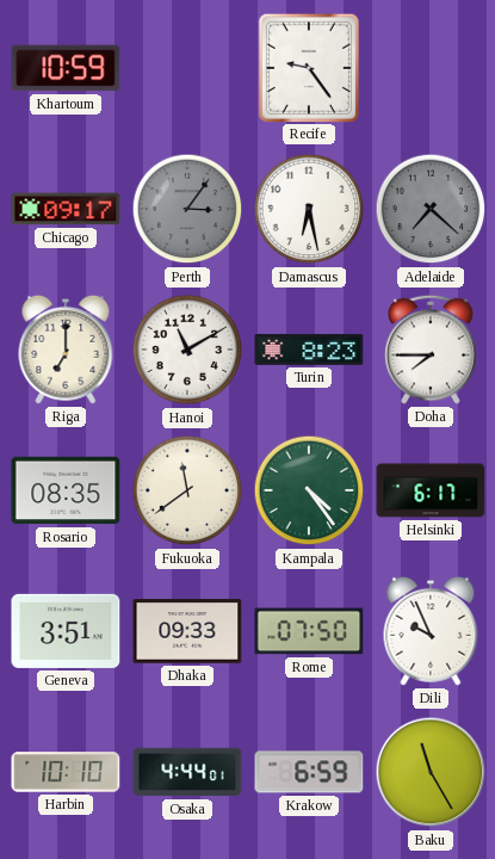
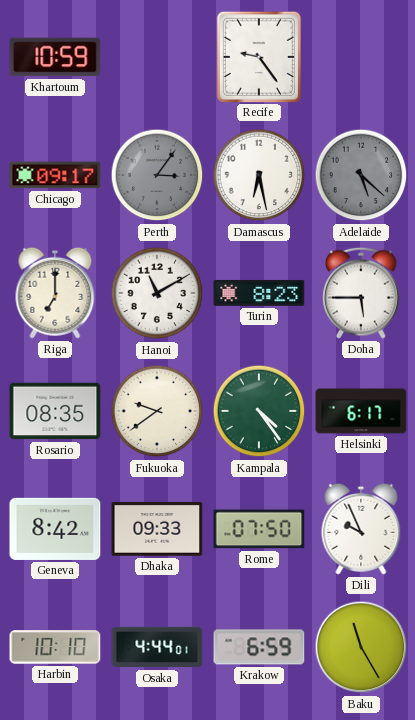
Adelaide: 7:22 -> 5:22
Doha: 7:45 -> 5:45
Fukuoka: 11:39 -> 9:39
Geneva: 3:51 -> 8:42
